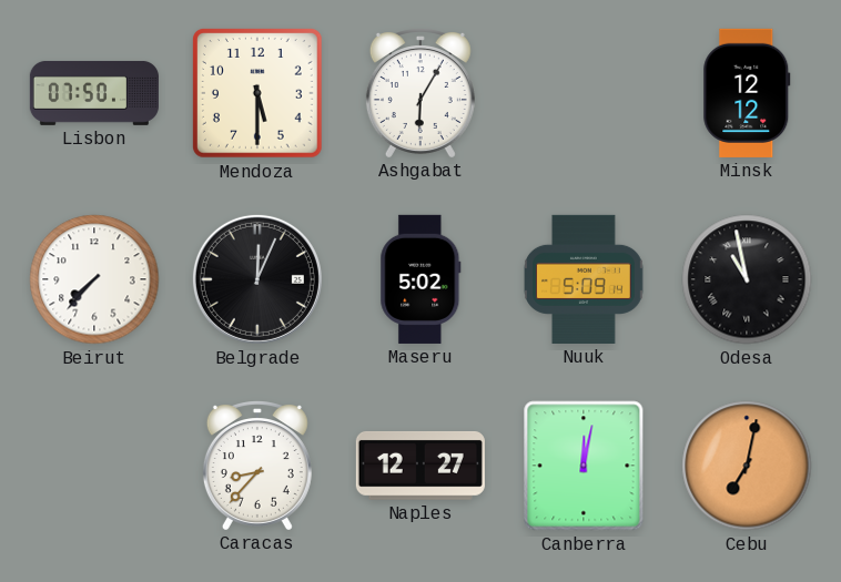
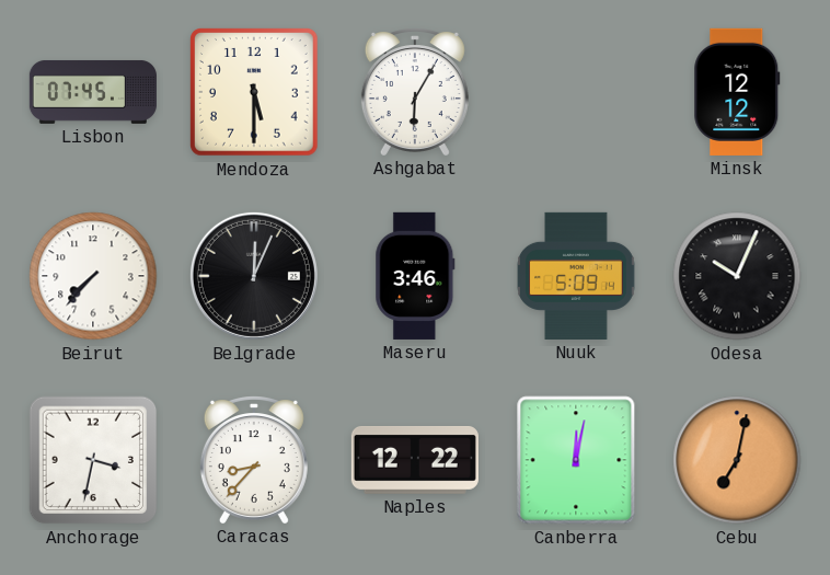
Lisbon: 07:50 -> 07:45
Maseru: 5:02 -> 3:46
Odesa: 10:58 -> 10:04
Anchorage: none -> 3:32
Naples: 12:27 -> 12:22
